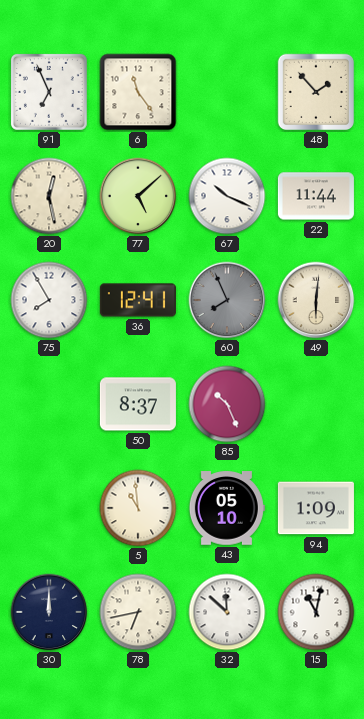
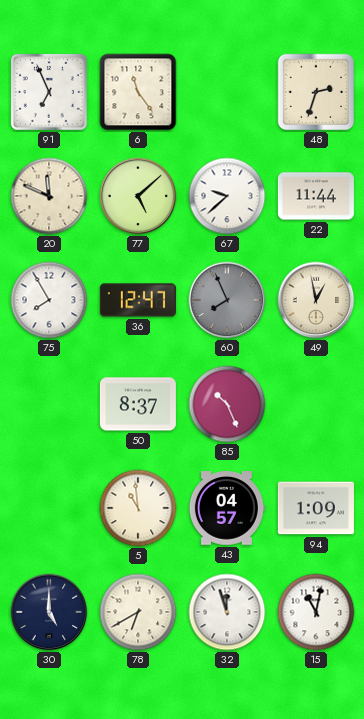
48: 1:53 -> 2:33
20: 12:28 -> 11:49
67: 10:19 -> 9:38
36: 12:41 -> 12:47
49: 6:01 -> 12:58
43: 05:10 -> 04:57
30: 12:00 -> 5:00
78: 6:43 -> 6:40
32: 11:52 -> 11:57
